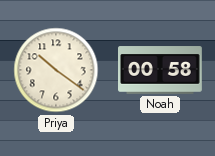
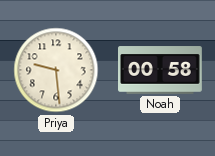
Priya: 10:21 -> 9:29
